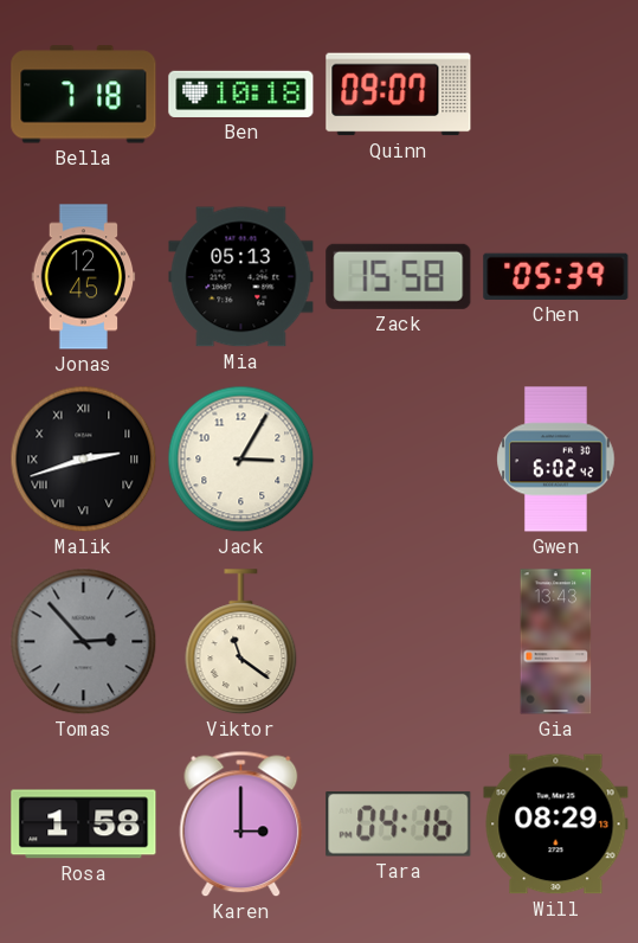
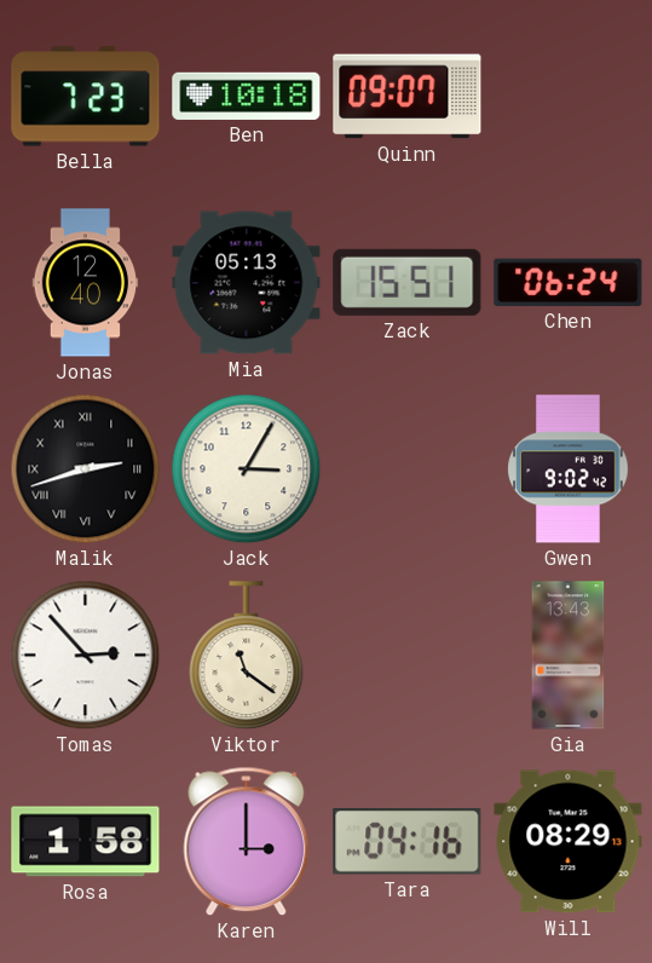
Bella: 7:18 -> 7:23
Jonas: 12:45 -> 12:40
Zack: 15:58 -> 15:51
Chen: 05:39 -> 06:24
Gwen: 6:02 -> 9:02
Tomas dial: grey -> white
